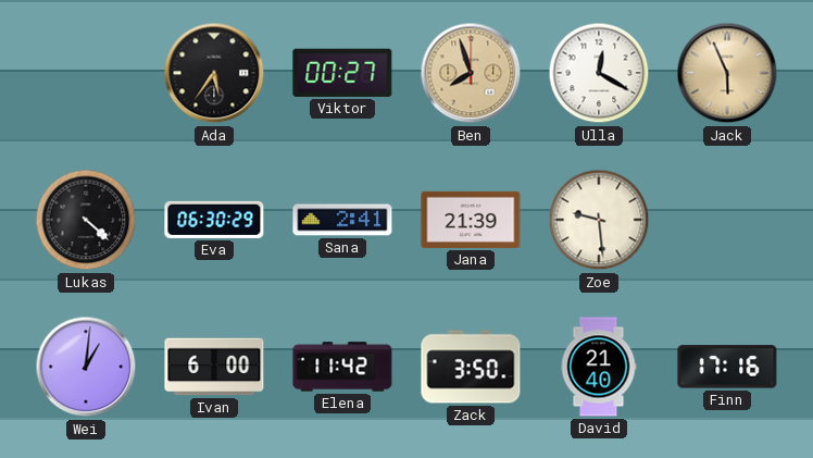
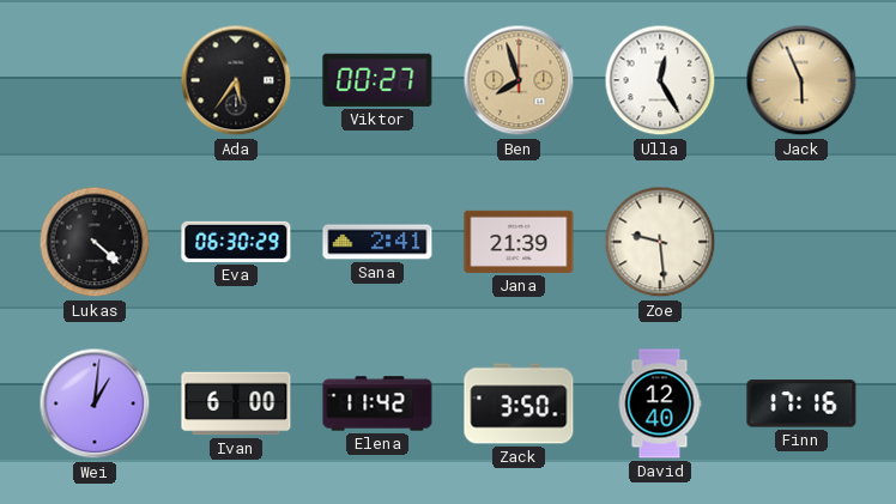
Ulla: 12:20 -> 12:25
David: 21:40 -> 12:40
